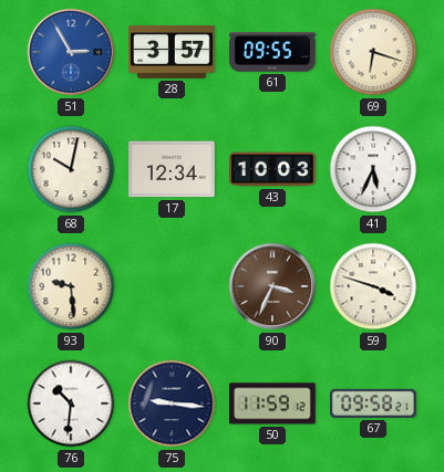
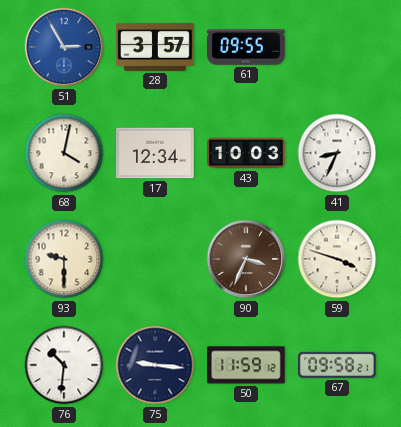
69: 6:18 -> none
68: 10:02 -> 4:02
41: 5:34 -> 8:34
93: 9:29 -> 9:30
